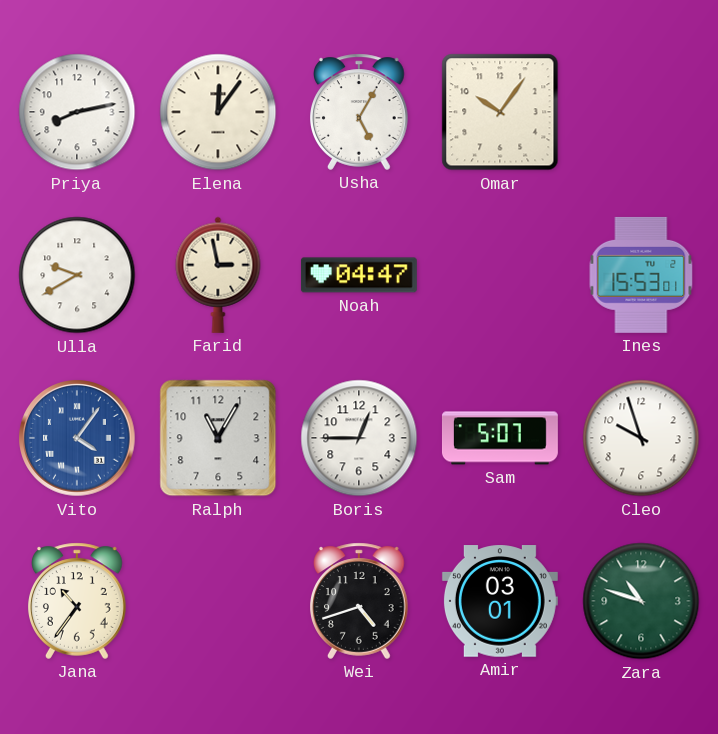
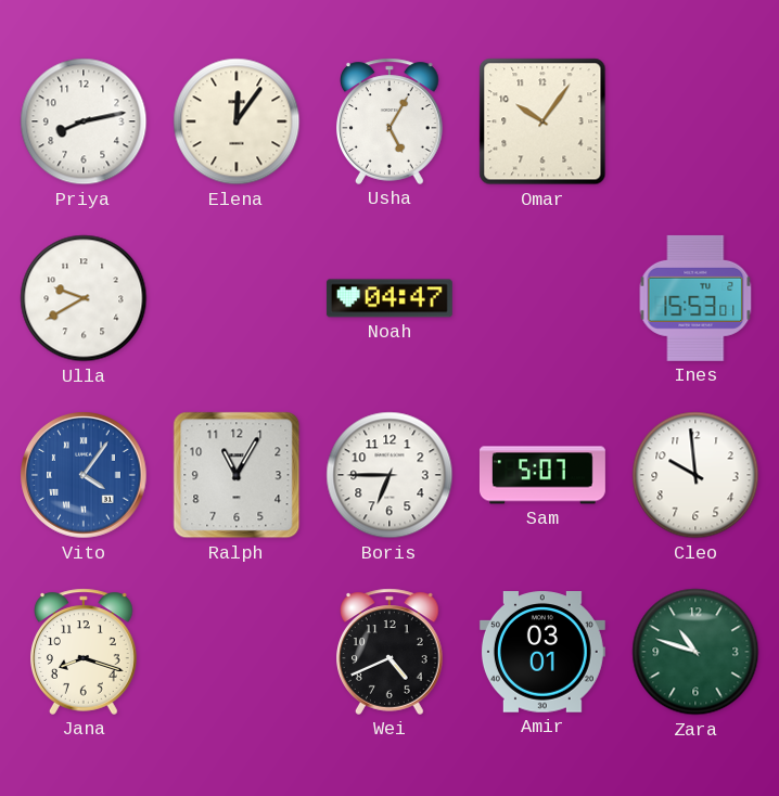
Farid: 2:58 -> none
Boris: 12:45 -> 6:45
Cleo: 9:57 -> 9:59
Jana: 10:36 -> 8:18
Wei: 4:42 -> 4:41
